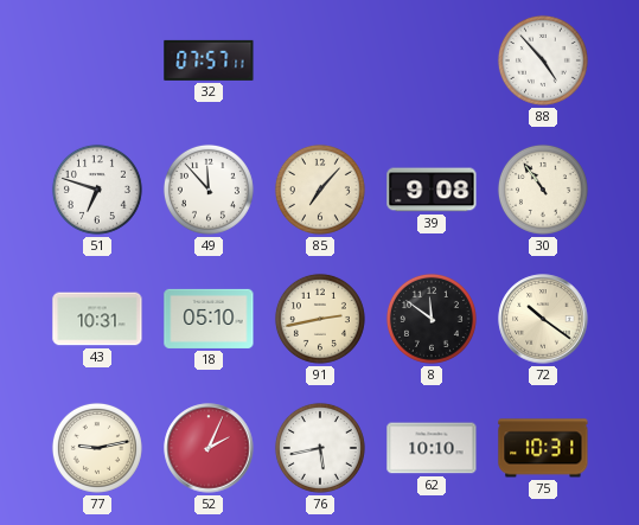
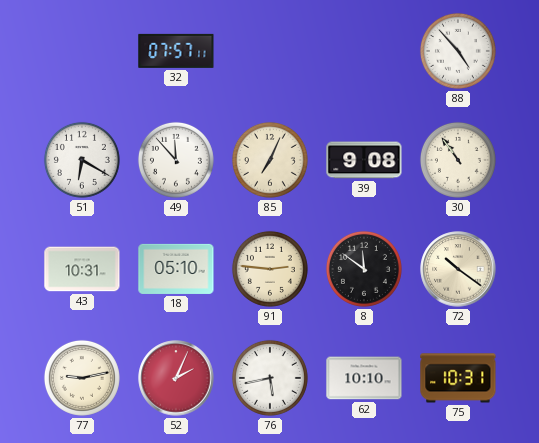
51: 6:48 -> 6:20
85: 7:07 -> 7:04
91: 2:43 -> 2:46
